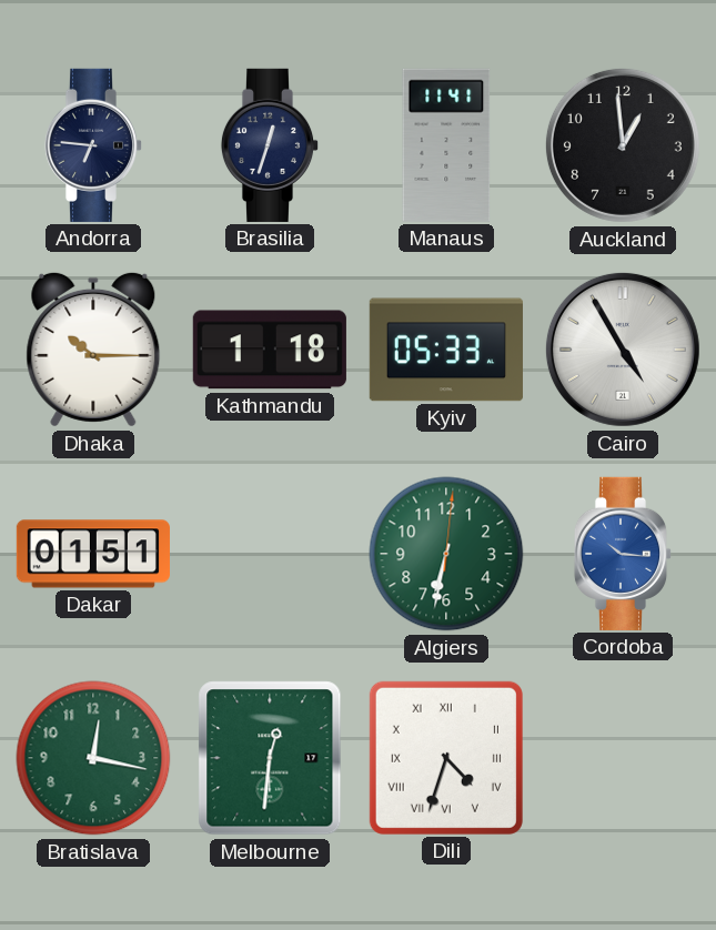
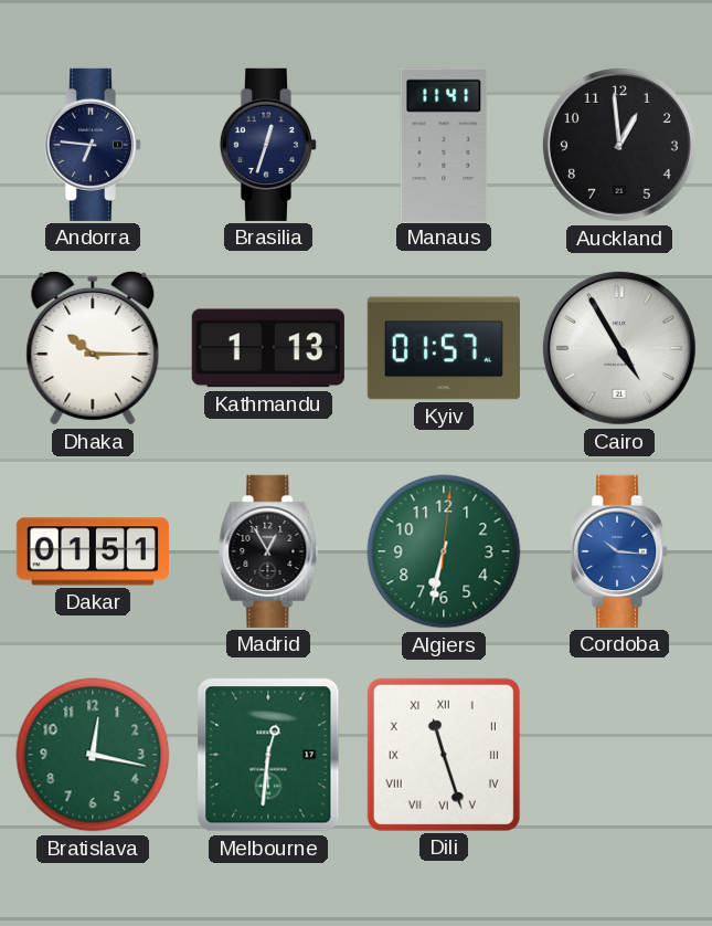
Kathmandu: 1:18 -> 1:13
Kyiv: 05:33 -> 01:57
Madrid: none -> 12:55
Dili: 4:33 -> 11:27
